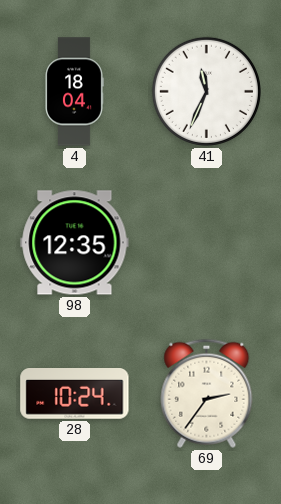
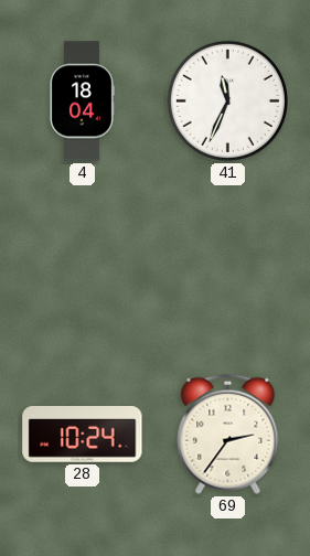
98: 12:35 -> none
